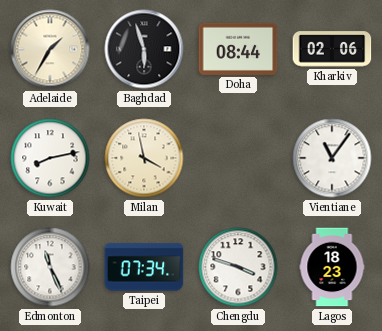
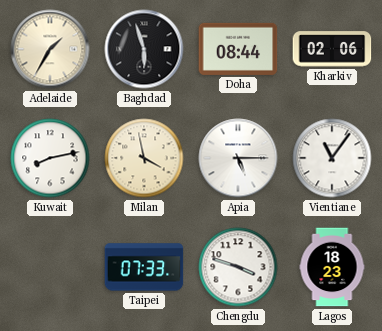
Apia: none -> 5:15
Edmonton: 11:26 -> none
Taipei: 07:34 -> 07:33
